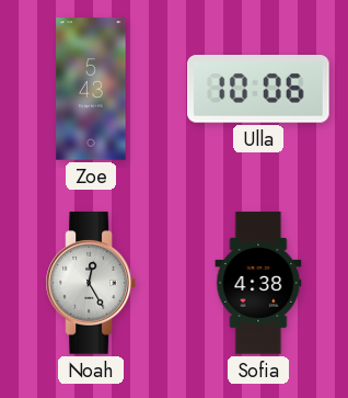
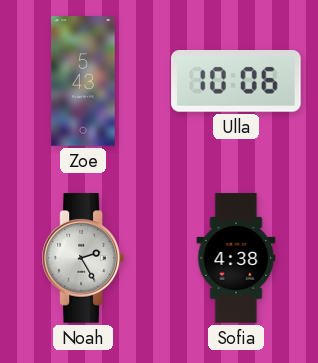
Noah: 12:25 -> 2:25
